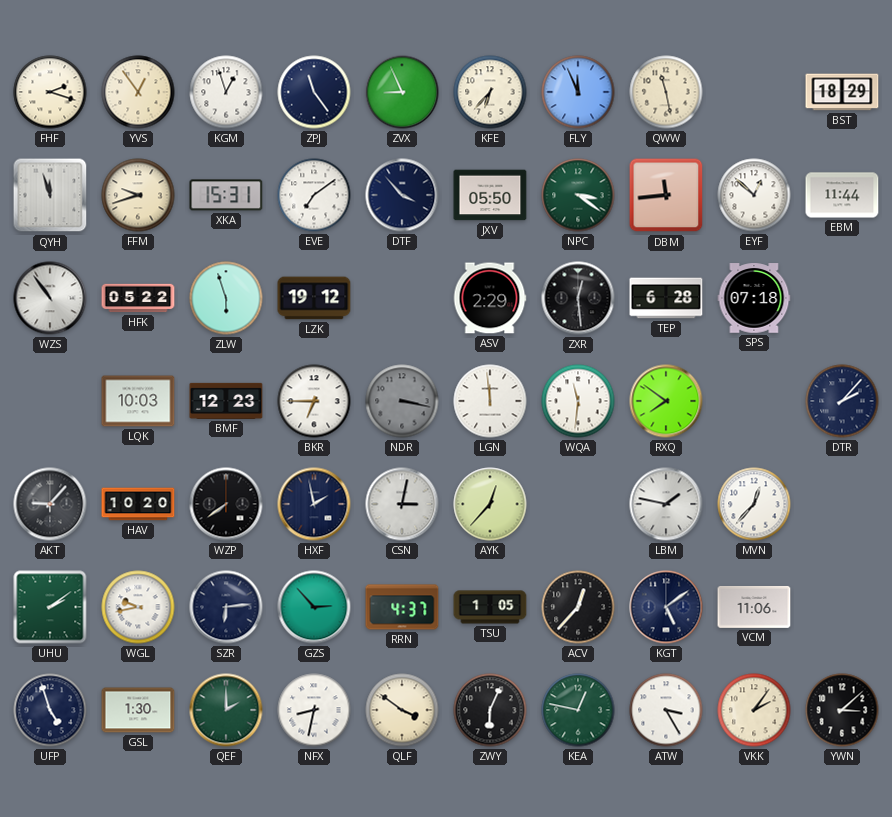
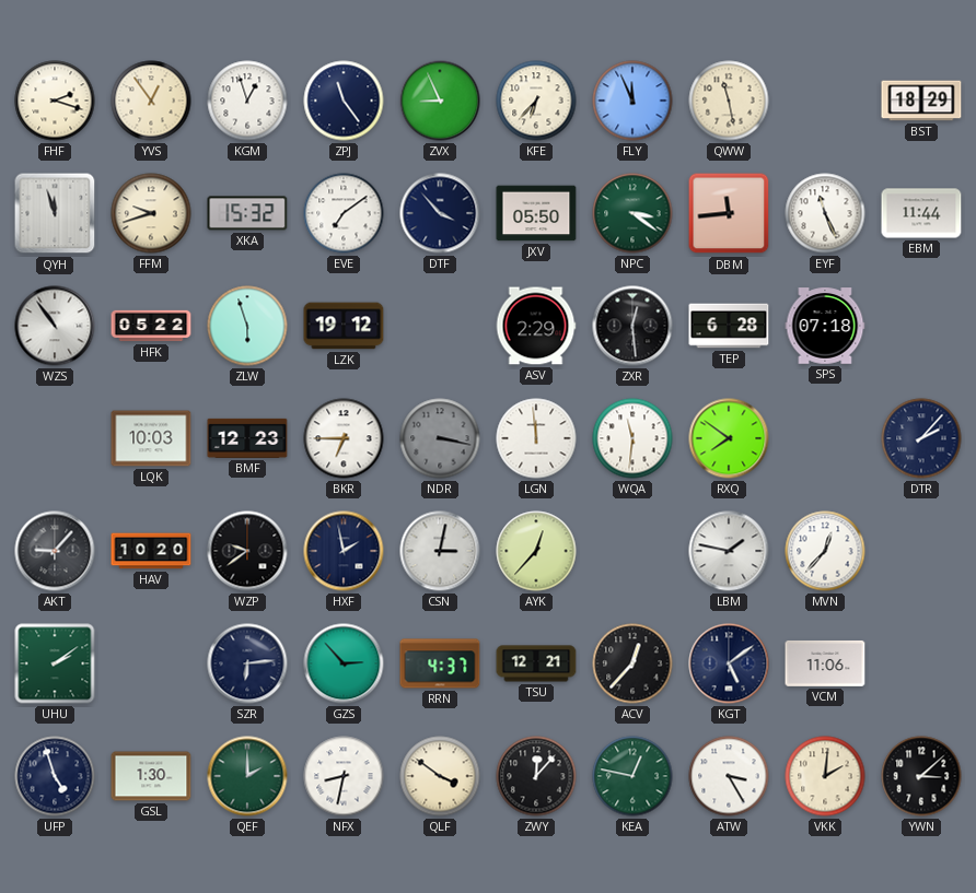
XKA: 15:31 -> 15:32
EYF: 12:52 -> 11:26
WZP: 7:39 -> 9:39
WGL: 9:43 -> none
TSU: 1:05 -> 12:21
ZWY: 6:04 -> 12:07
VKK: 2:06 -> 2:01
